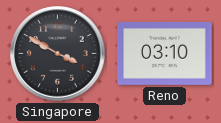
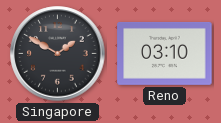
Singapore: 3:50 -> 1:50
